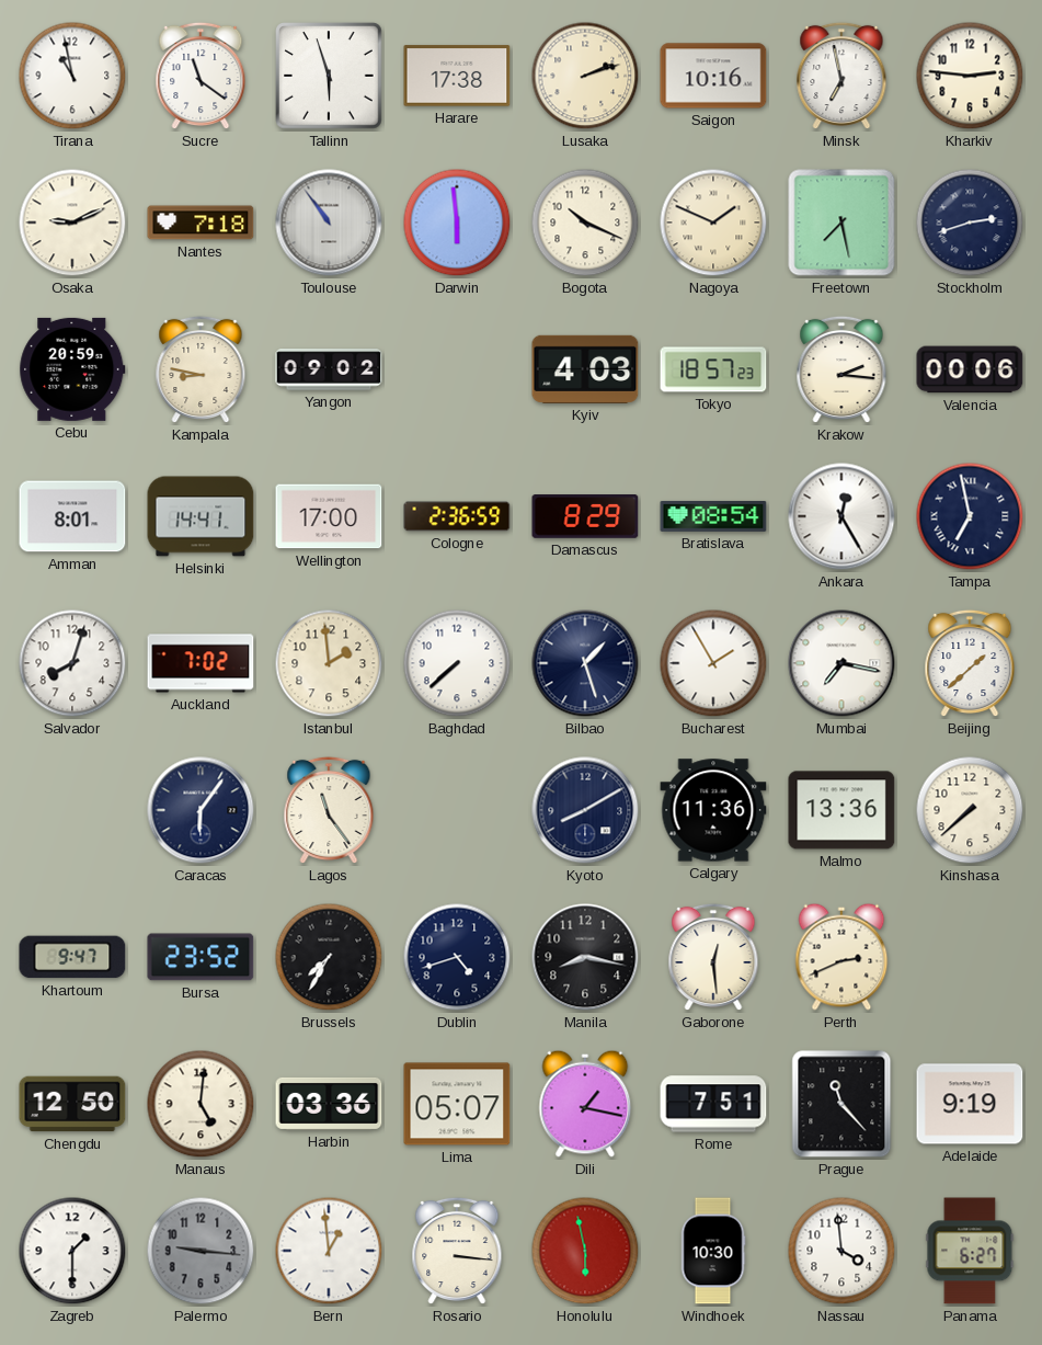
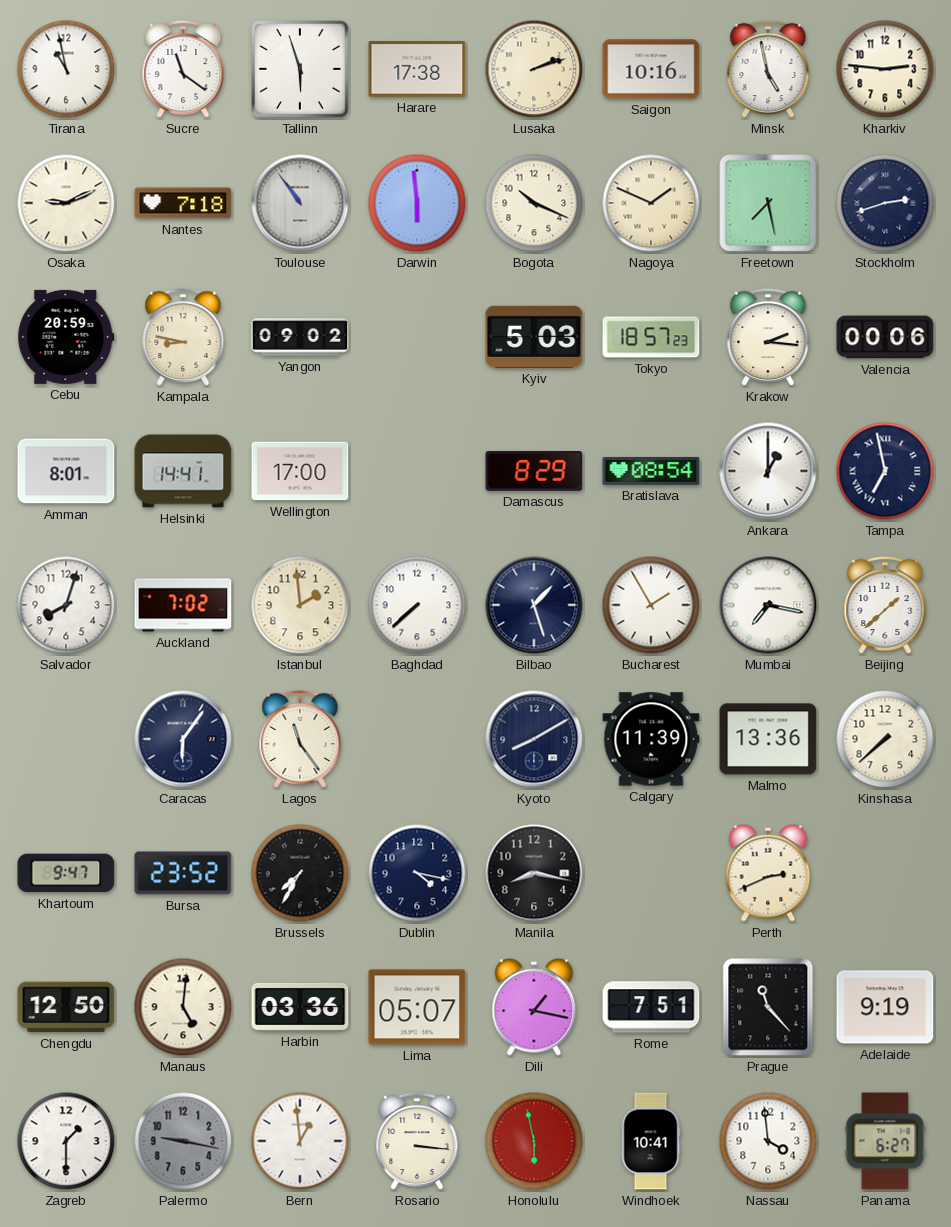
Minsk: 6:58 -> 4:58
Kyiv: 4:03 -> 5:03
Cologne: 2:36 -> none
Ankara: 12:25 -> 1:00
Calgary: 11:36 -> 11:39
Dublin: 4:42 -> 4:17
Gaborone: 12:29 -> none
Palermo: 9:16 -> 9:17
Windhoek: 10:30 -> 10:41
